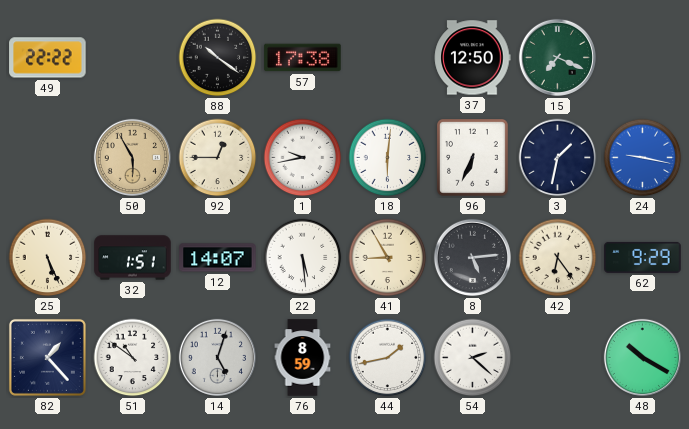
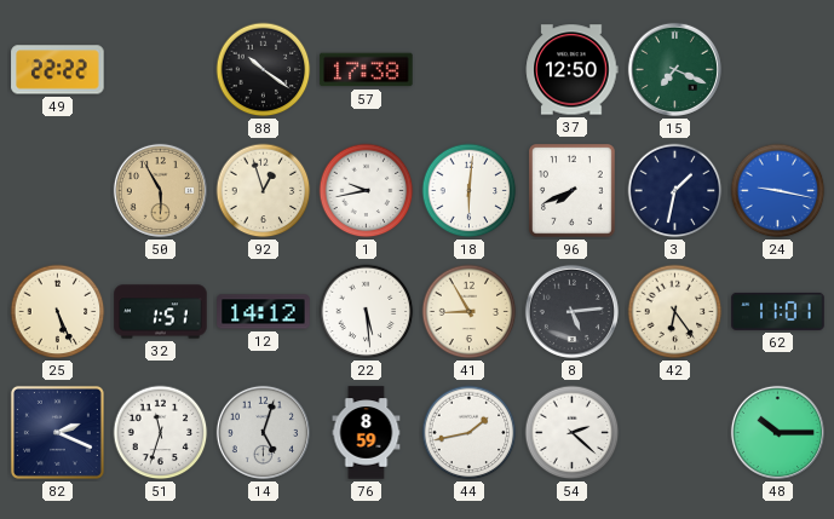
92: 12:45 -> 12:57
96: 6:34 -> 7:41
12: 14:07 -> 14:12
62: 9:29 -> 11:01
82: 1:23 -> 2:19
51: 10:51 -> 11:33
48: 10:20 -> 10:15
